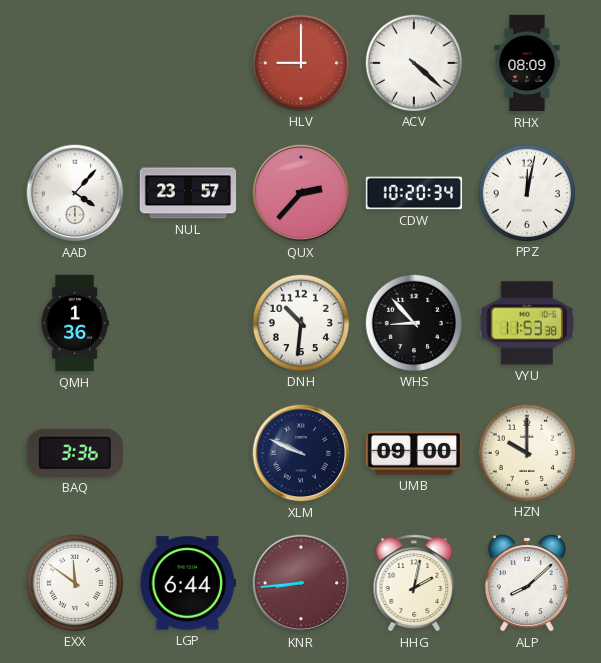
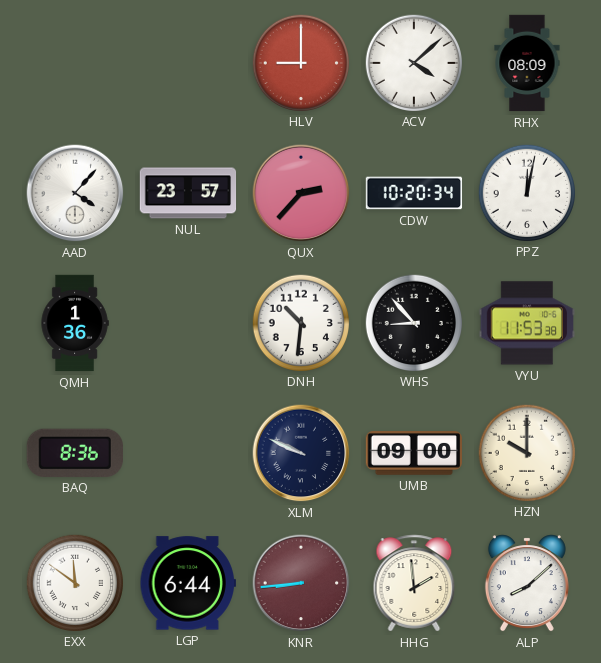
ACV: 4:22 -> 4:08
BAQ: 3:36 -> 8:36
HHG: 2:02 -> 1:59
